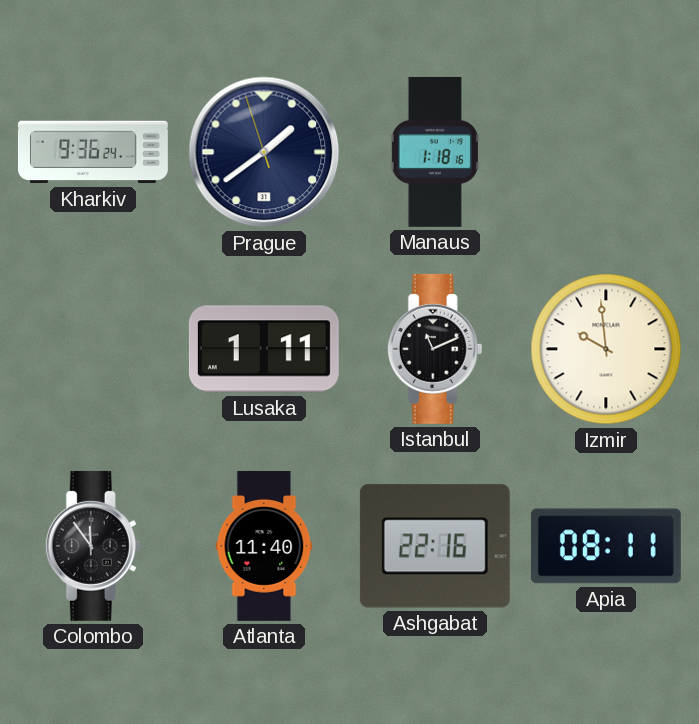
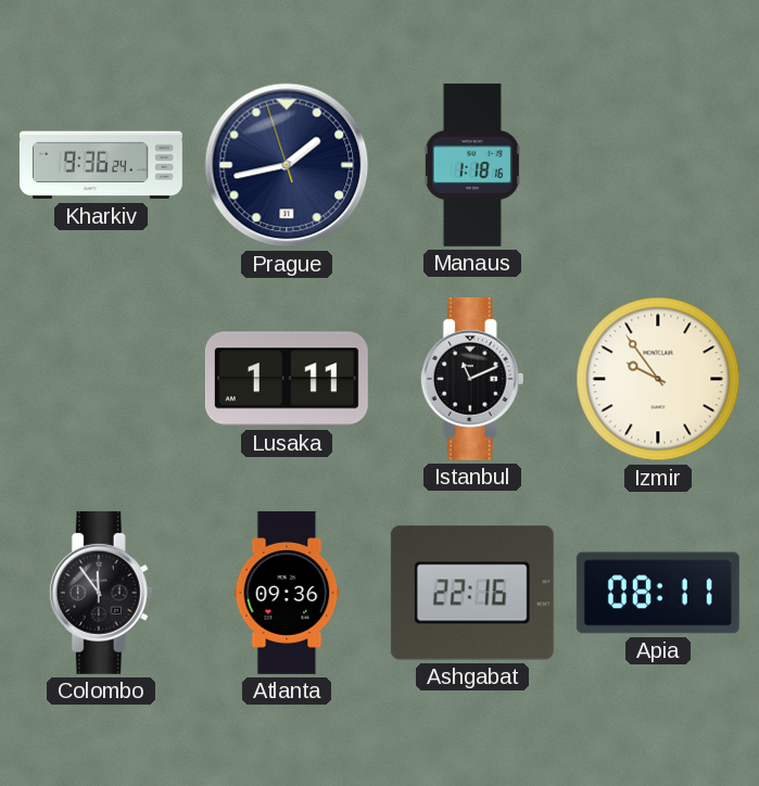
Prague: 1:38 -> 1:42
Izmir: 9:59 -> 9:54
Atlanta: 11:40 -> 09:36
